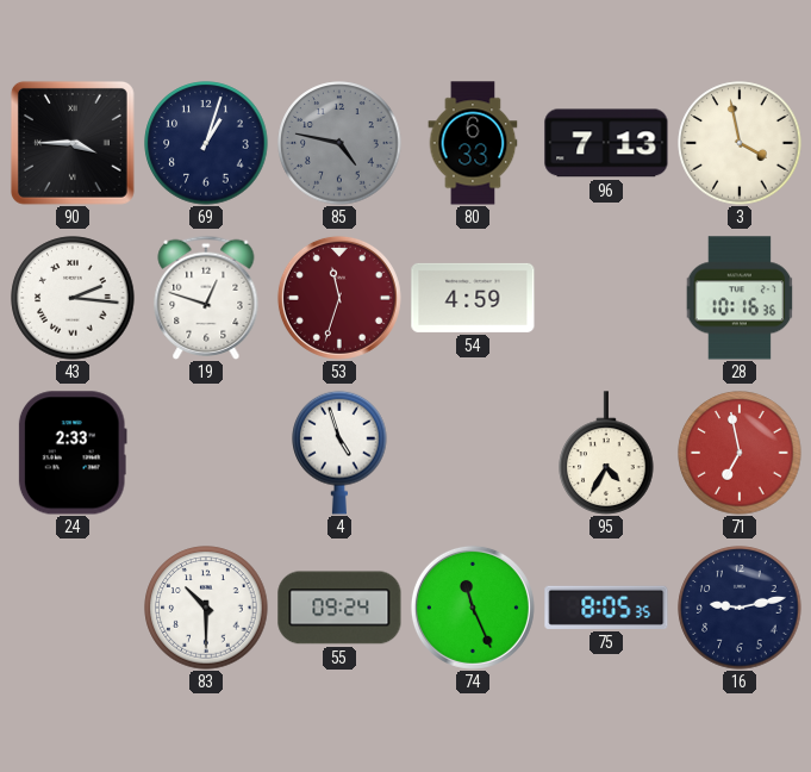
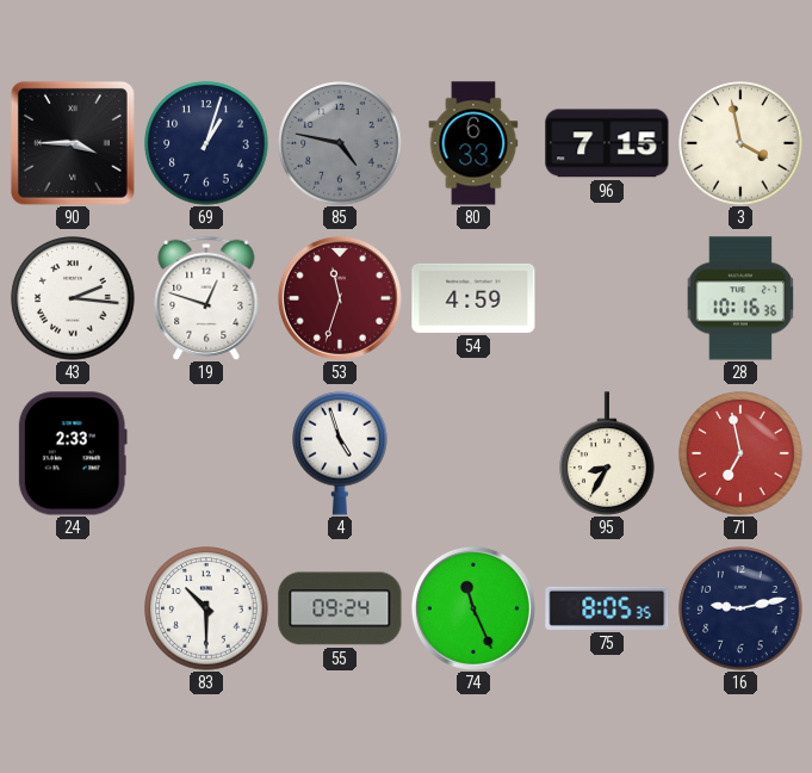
96: 7:13 -> 7:15
95: 4:35 -> 8:35
